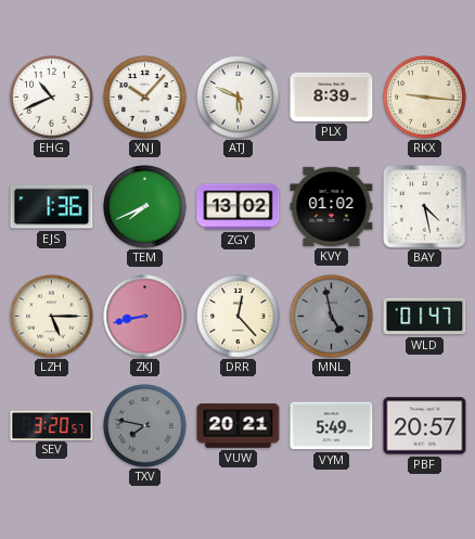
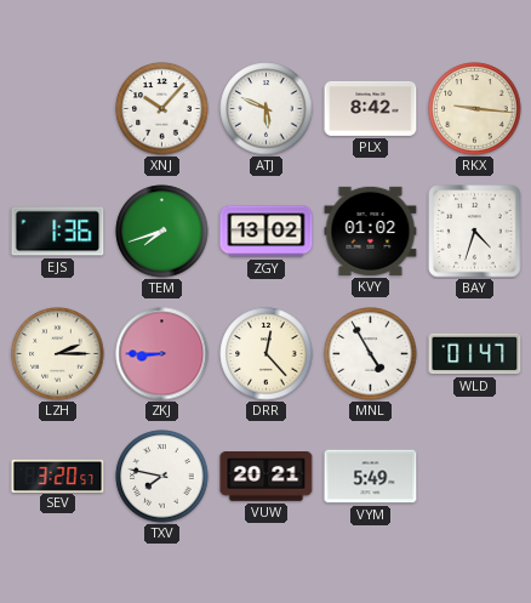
EHG: 10:41 -> none
PLX: 8:39 -> 8:42
TEM: 7:41 -> 7:42
BAY: 4:28 -> 4:33
LZH: 5:15 -> 2:15
ZKJ: 8:43 -> 8:45
MNL: 4:58 -> 4:55
MNL dial: grey -> white
TXV dial: grey -> white
PBF: 20:57 -> none
